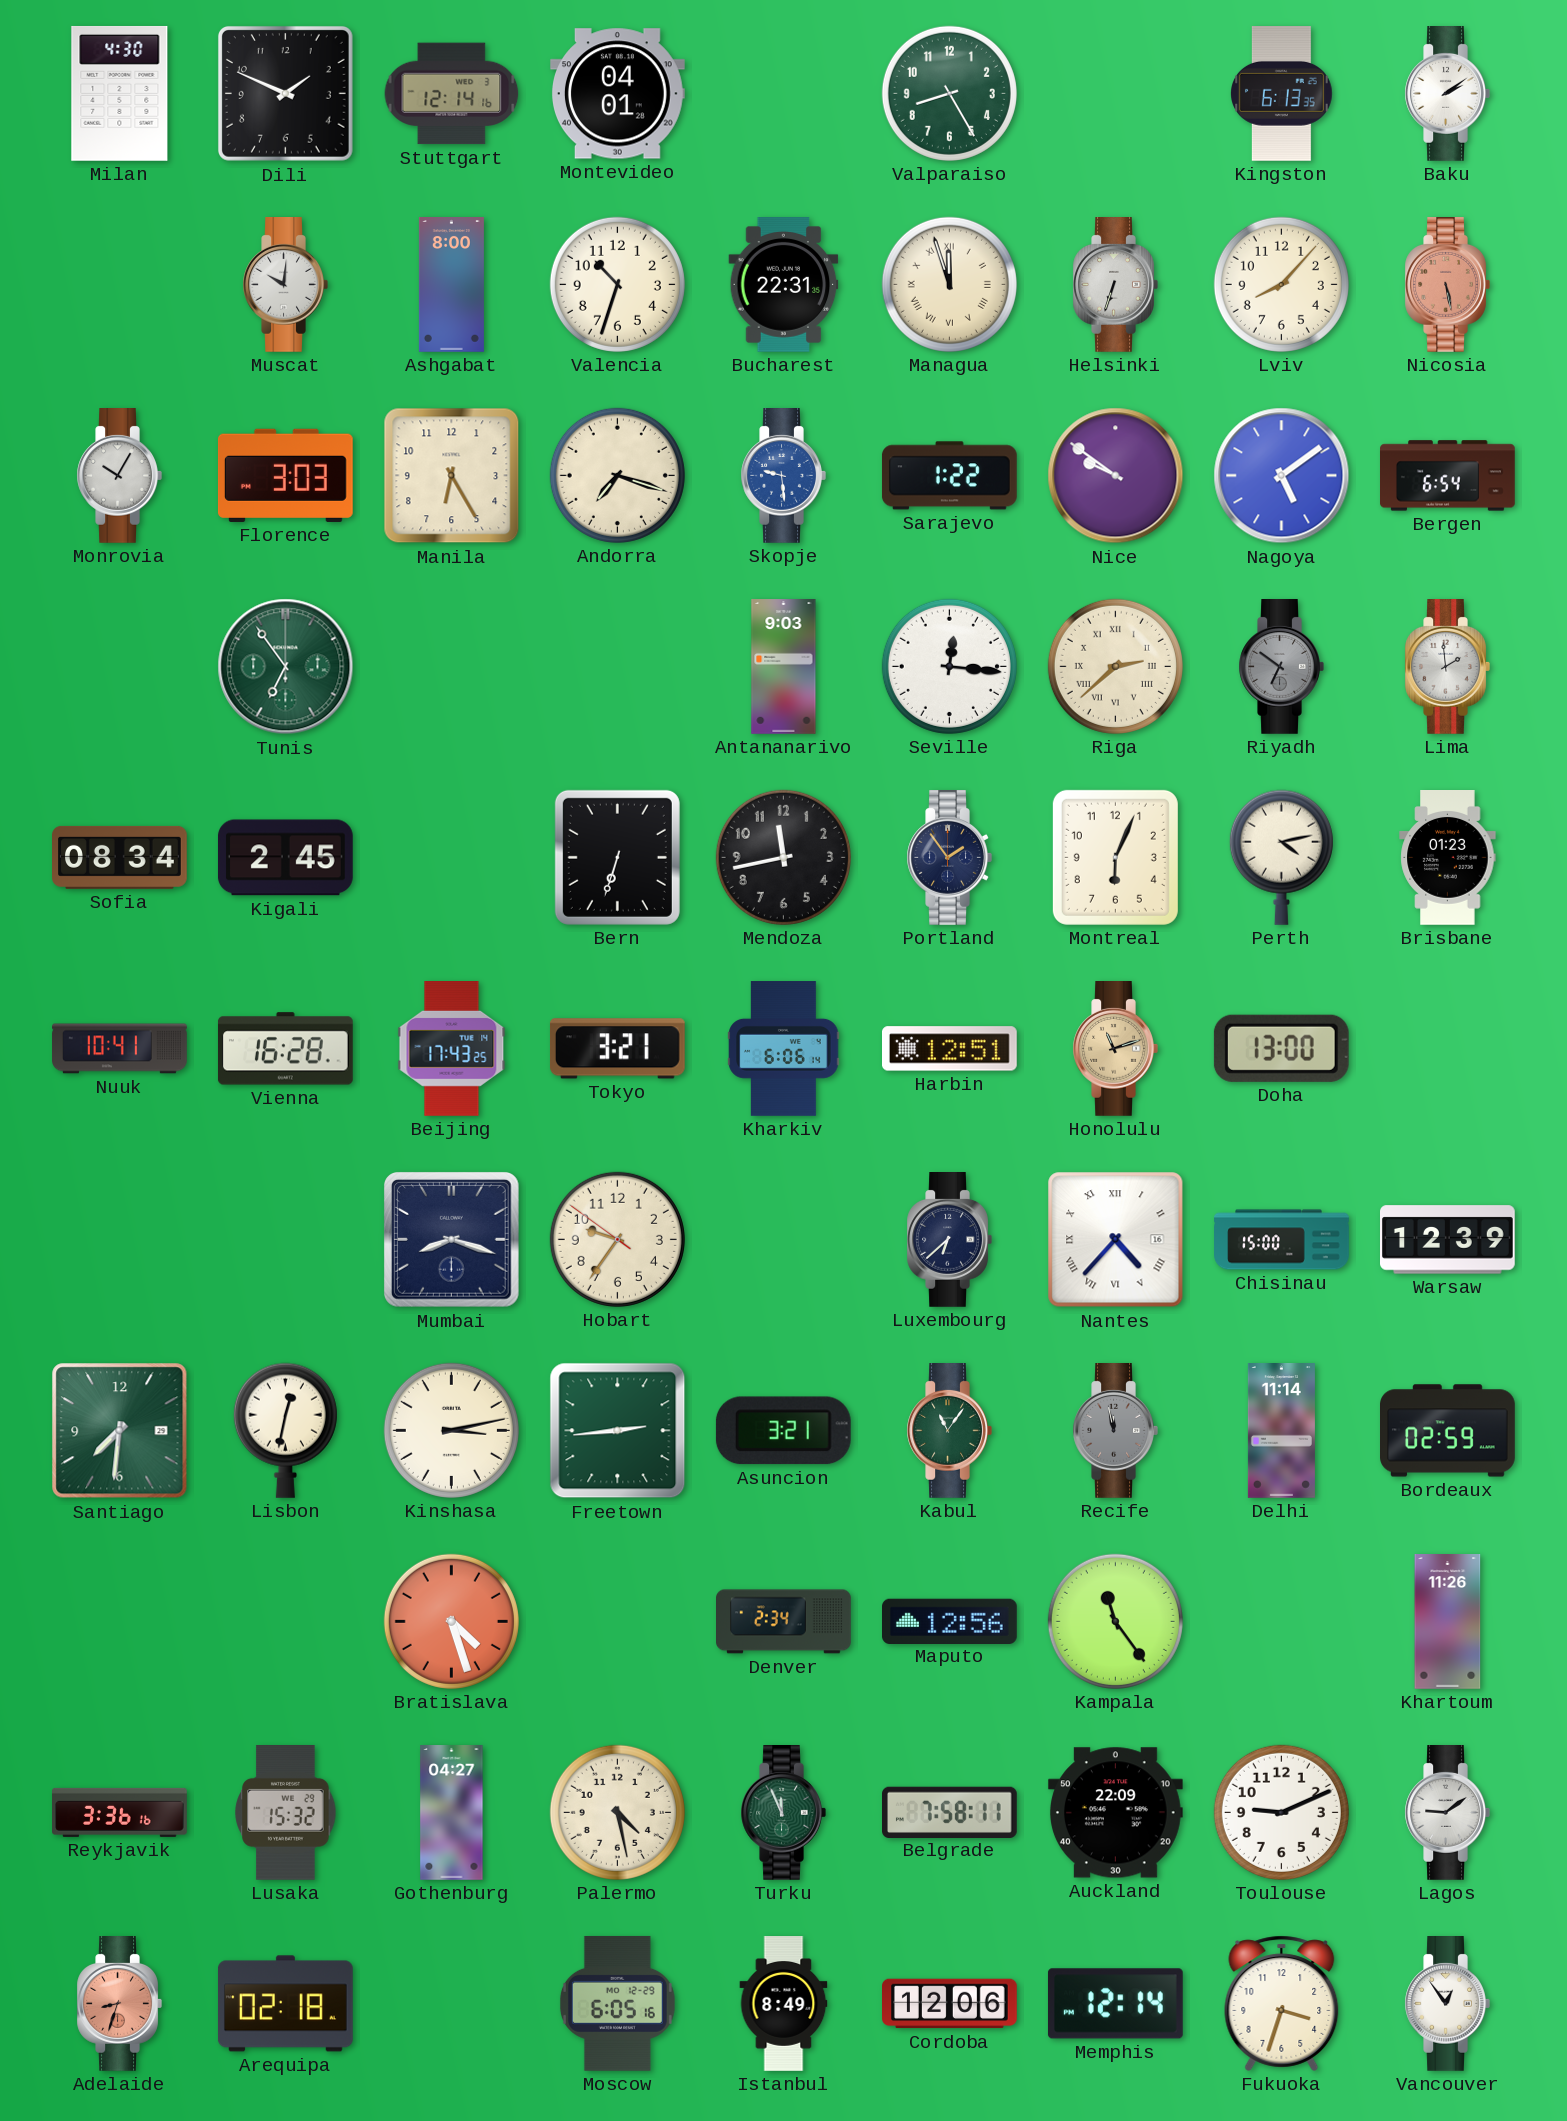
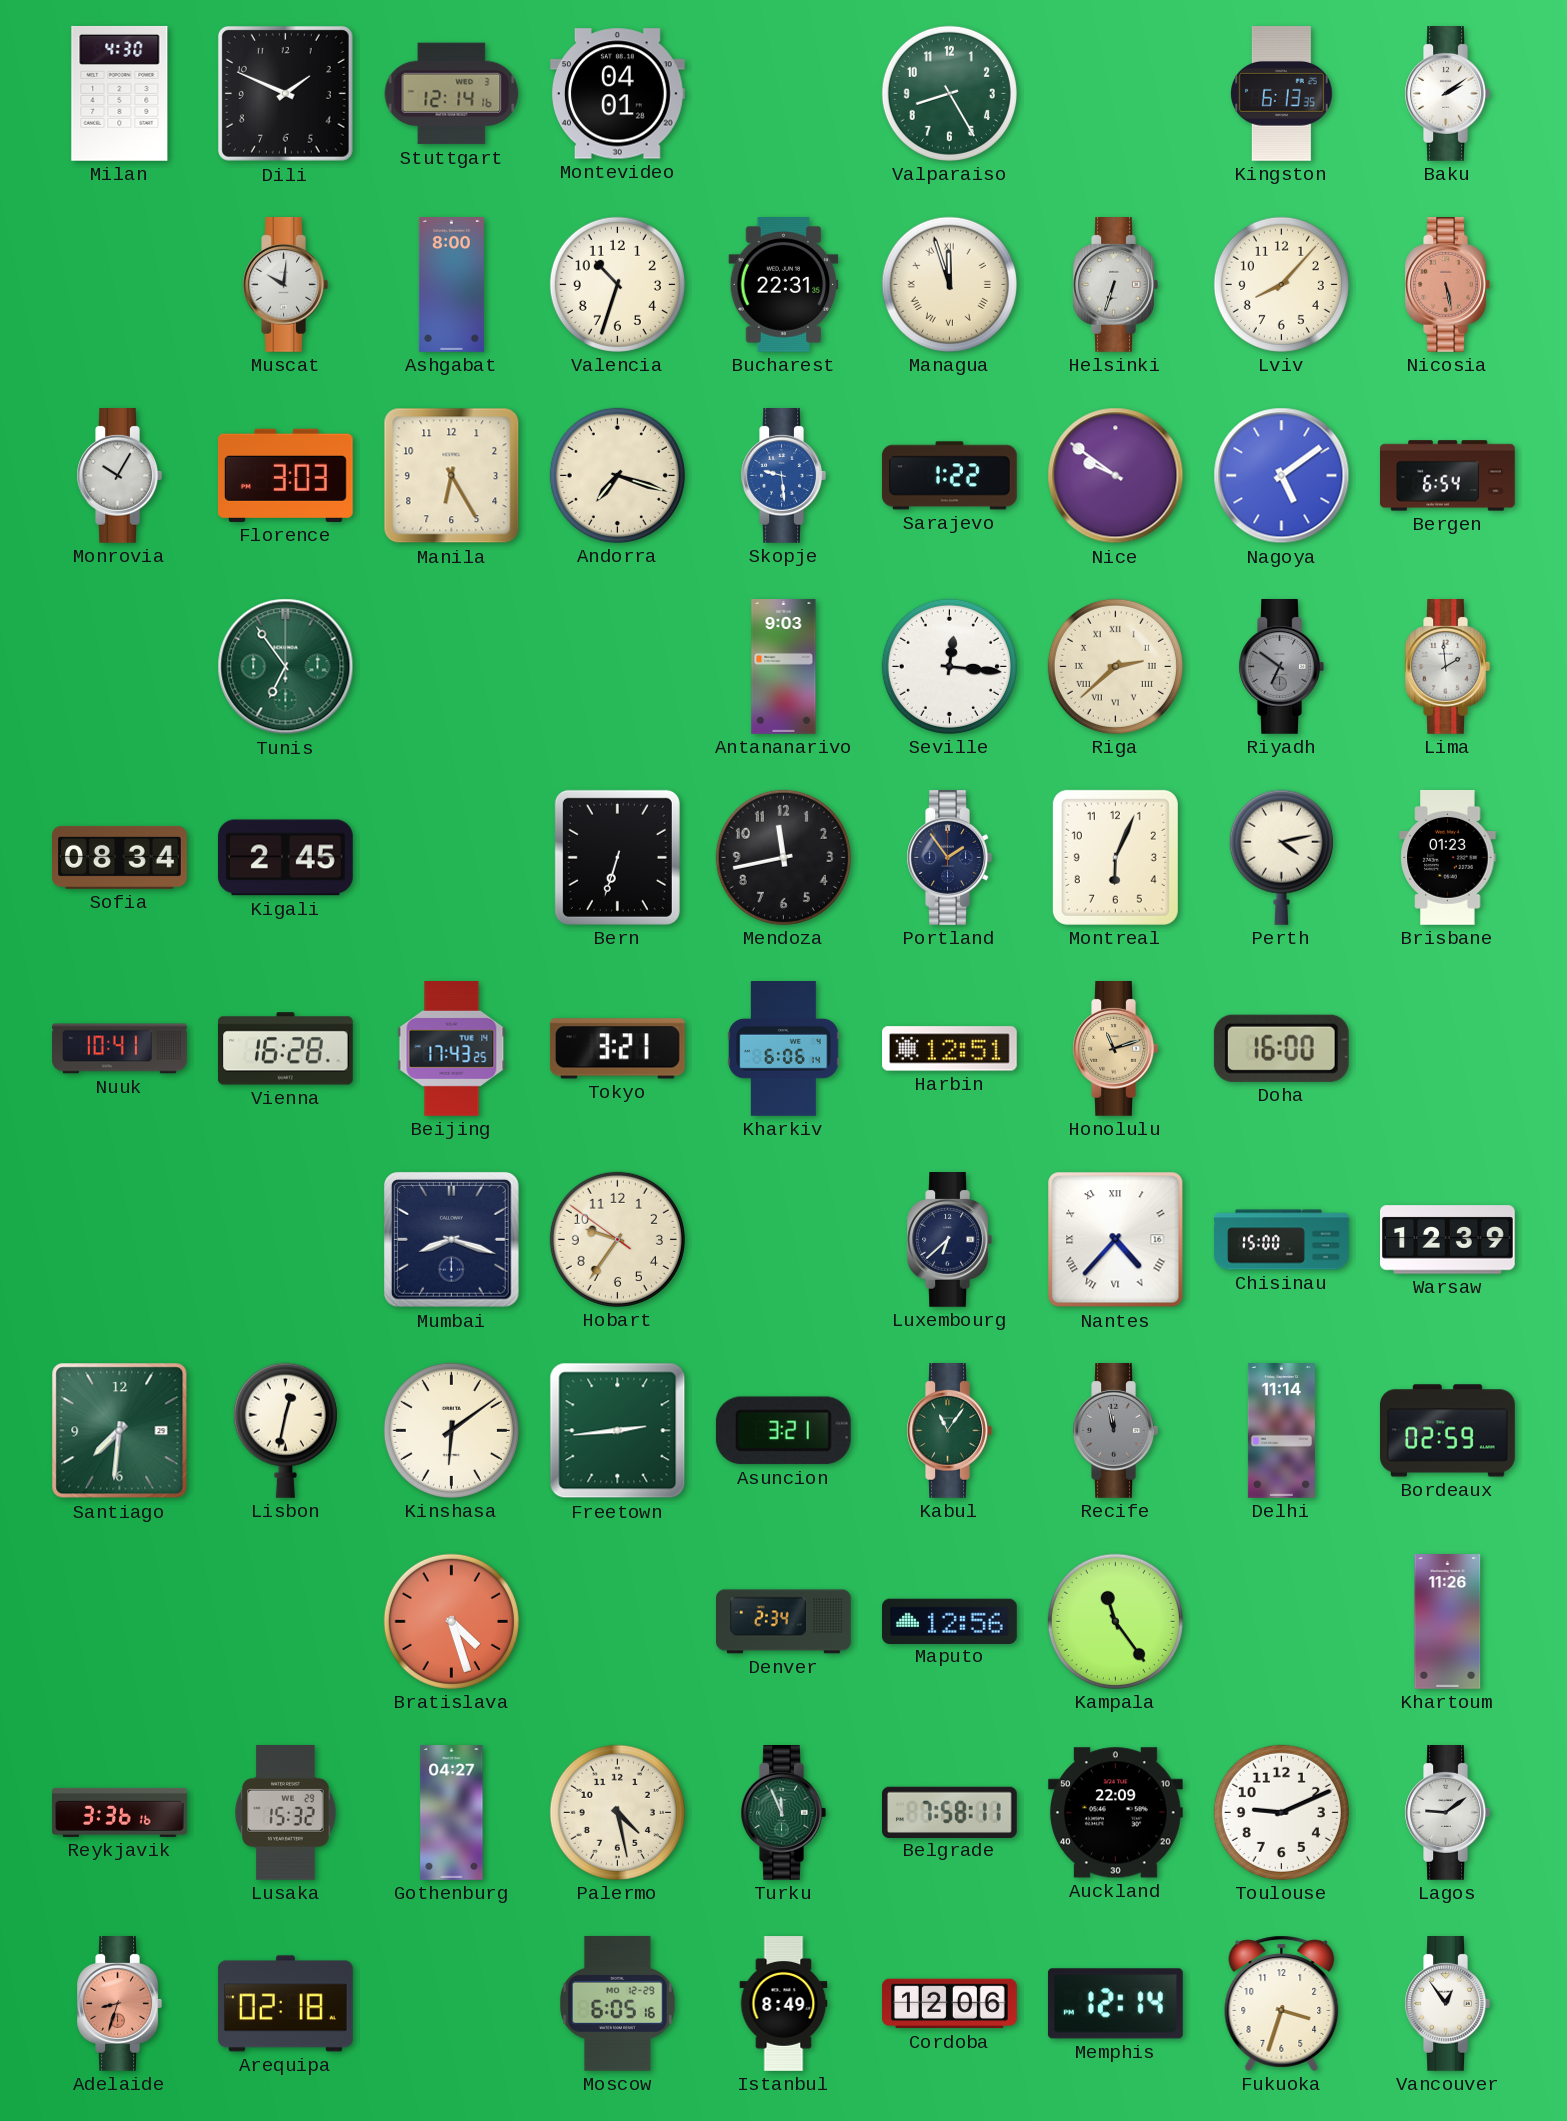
Doha: 13:00 -> 16:00
Kinshasa: 3:13 -> 6:09
